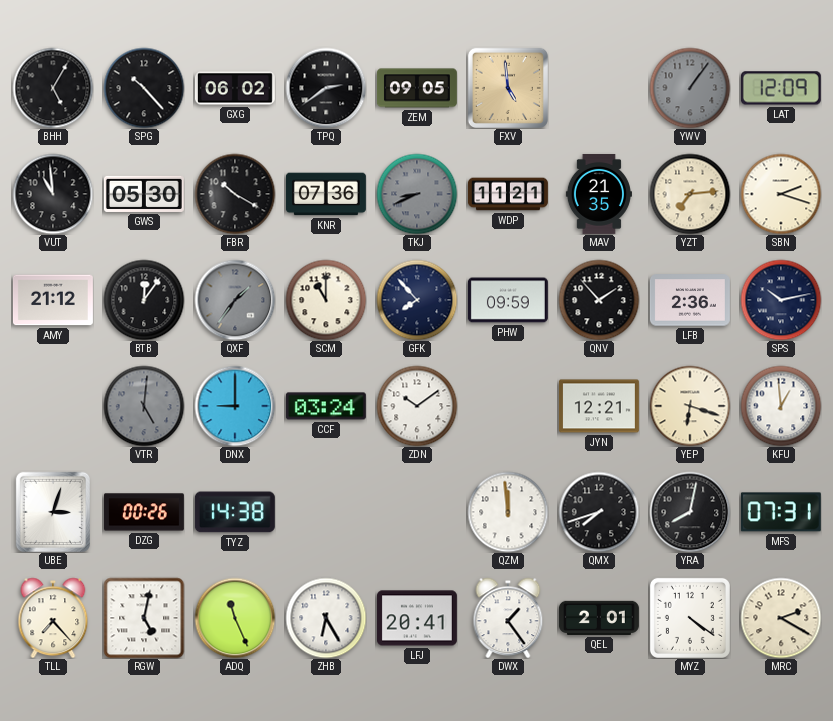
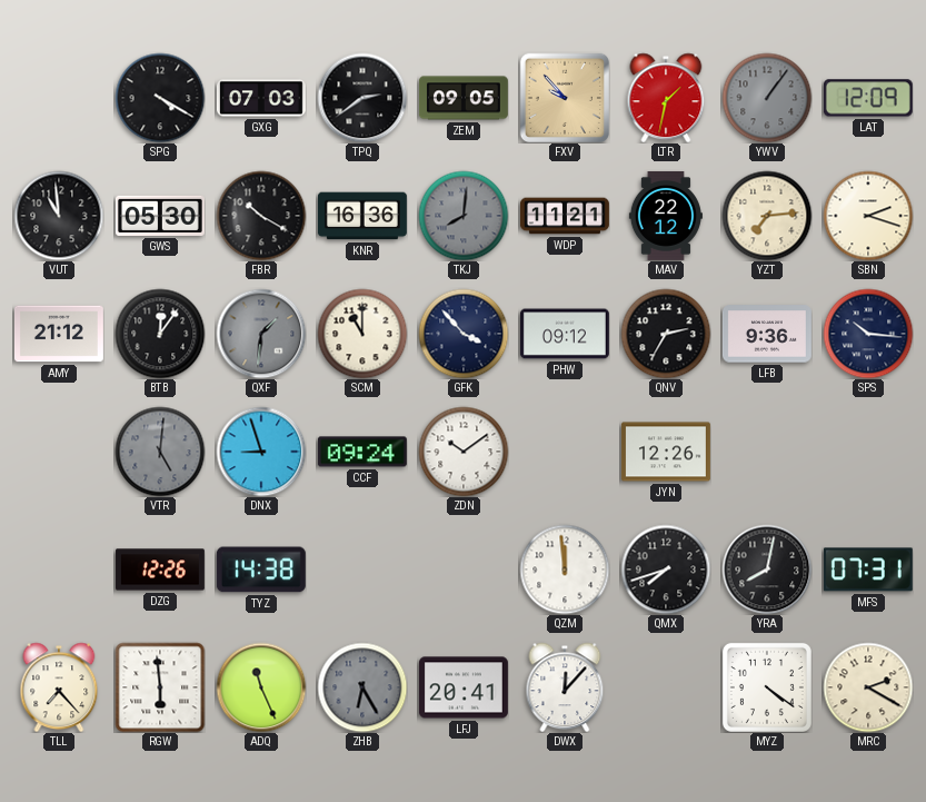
BHH: 5:05 -> none
SPG: 10:23 -> 4:20
GXG: 06:02 -> 07:03
FXV: 4:59 -> 9:53
LTR: none -> 1:32
KNR: 07:36 -> 16:36
TKJ: 8:41 -> 8:01
MAV: 21:35 -> 22:12
QXF: 1:36 -> 1:31
GFK: 7:53 -> 3:53
PHW: 09:59 -> 09:12
QNV: 1:53 -> 2:35
LFB: 2:36 -> 9:36
SPS: 10:13 -> 10:16
DNX: 9:00 -> 8:57
CCF: 03:24 -> 09:24
JYN: 12:21 -> 12:26
YEP: 6:18 -> none
KFU: 12:59 -> none
UBE: 3:03 -> none
DZG: 00:26 -> 12:26
RGW: 5:02 -> 5:59
ZHB dial: white -> grey
DWX: 1:24 -> 12:07
QEL: 2:01 -> none
